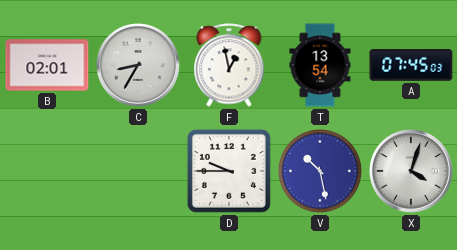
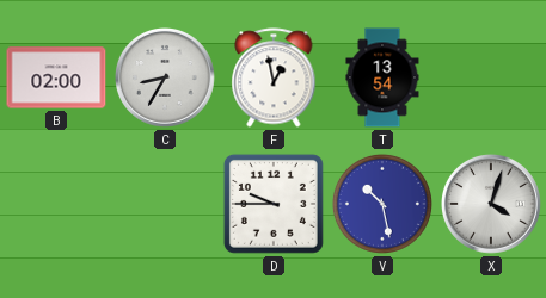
B: 02:01 -> 02:00
A: 07:45 -> none
